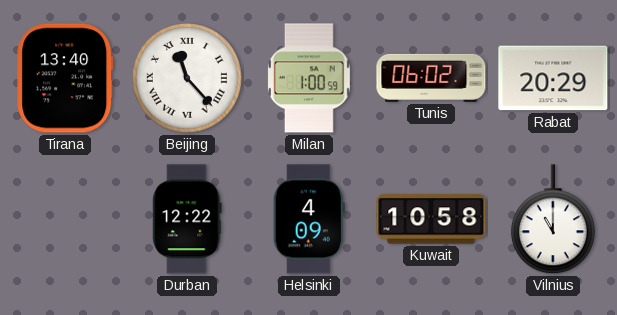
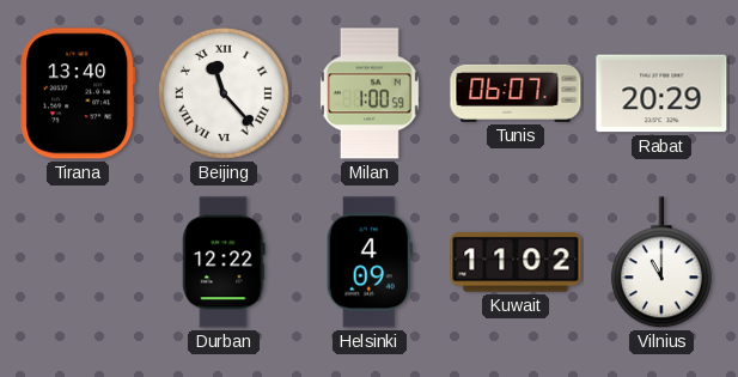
Tunis: 06:02 -> 06:07
Kuwait: 10:58 -> 11:02
